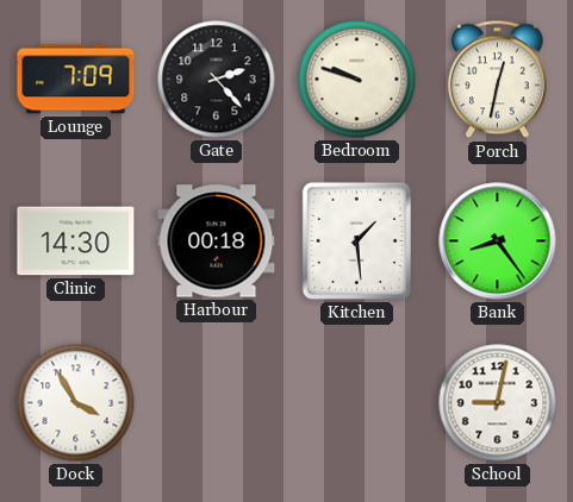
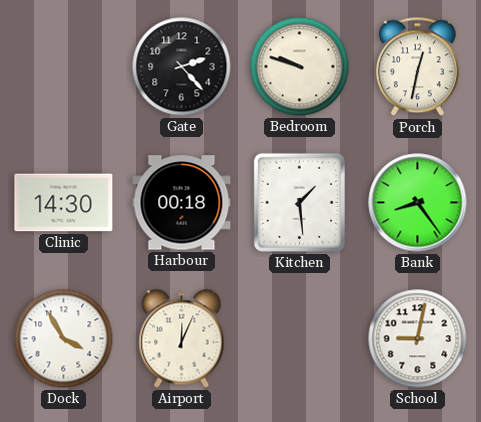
Lounge: 7:09 -> none
Airport: none -> 12:04
